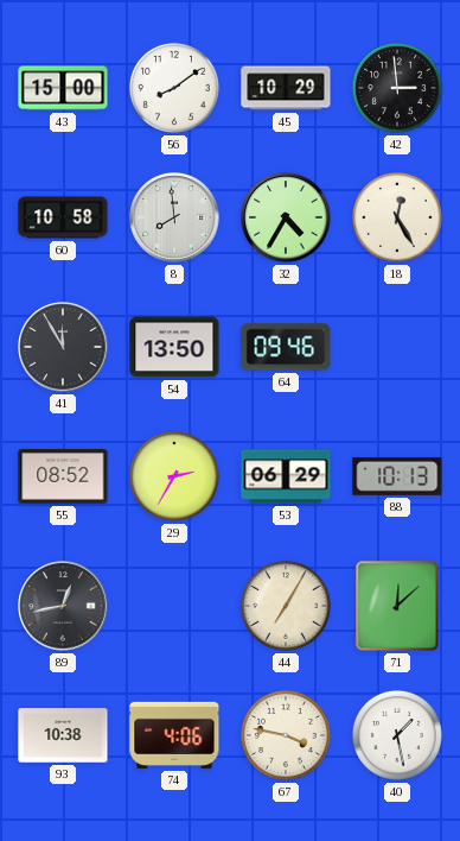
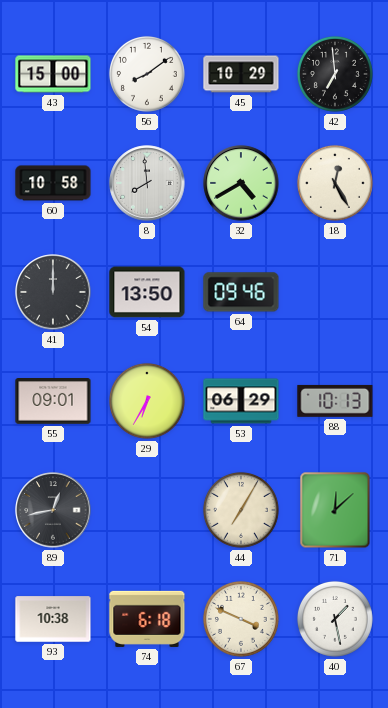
42: 2:59 -> 6:59
32: 4:35 -> 4:40
41: 11:55 -> 12:00
55: 08:52 -> 09:01
29: 2:35 -> 6:35
74: 4:06 -> 6:18
67: 3:47 -> 3:49
